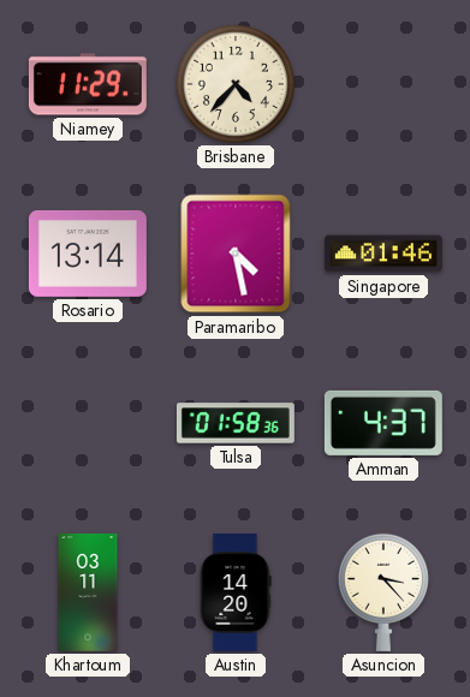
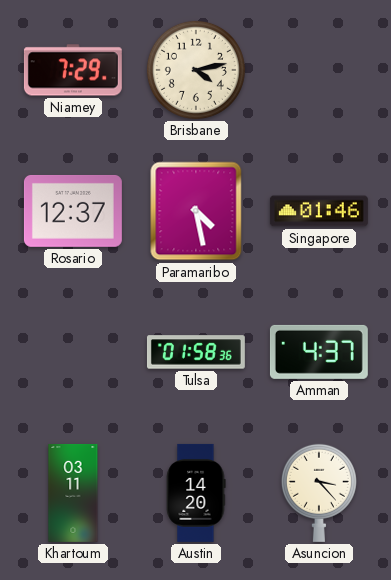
Niamey: 11:29 -> 7:29
Brisbane: 4:37 -> 4:13
Rosario: 13:14 -> 12:37
